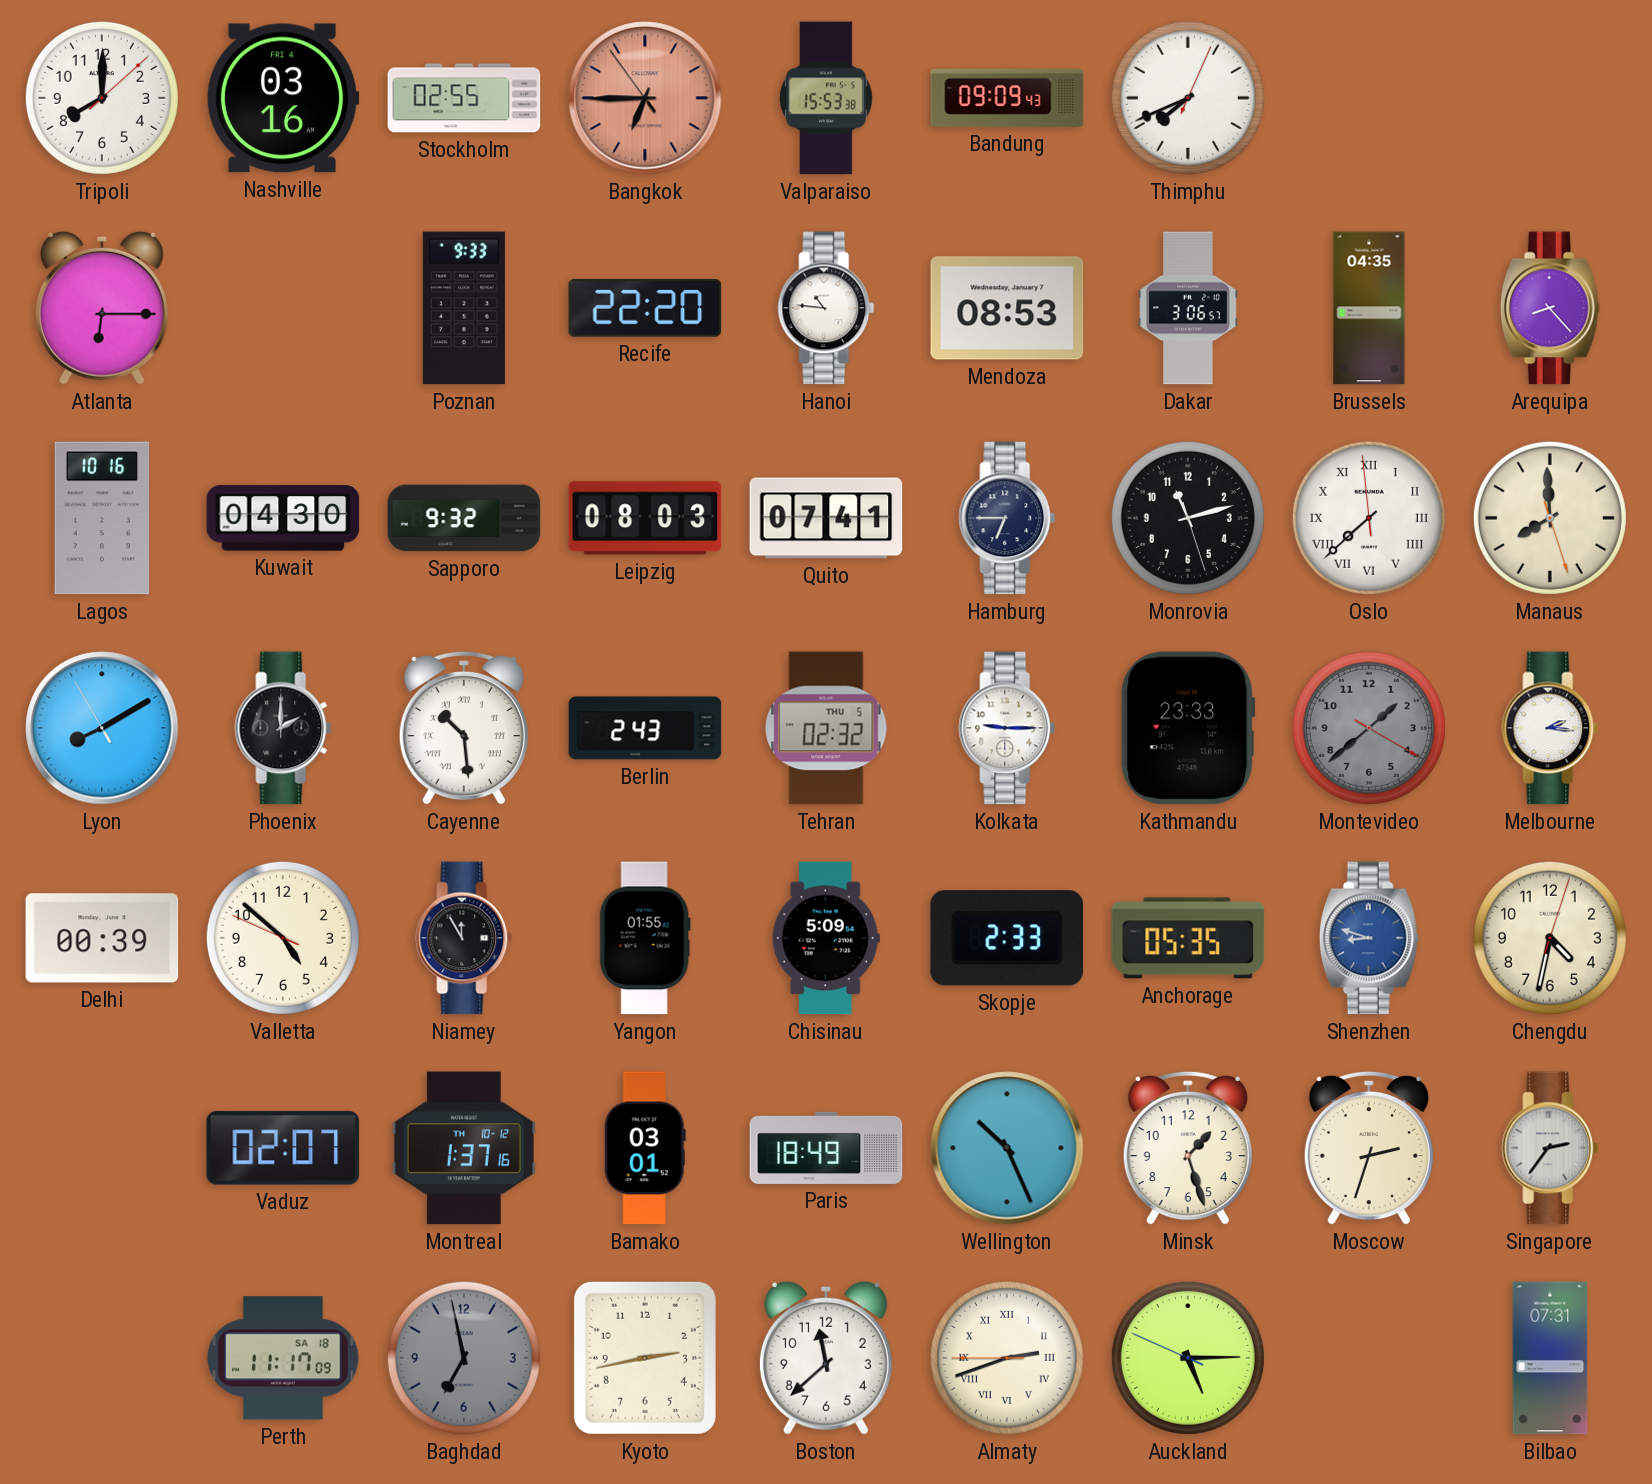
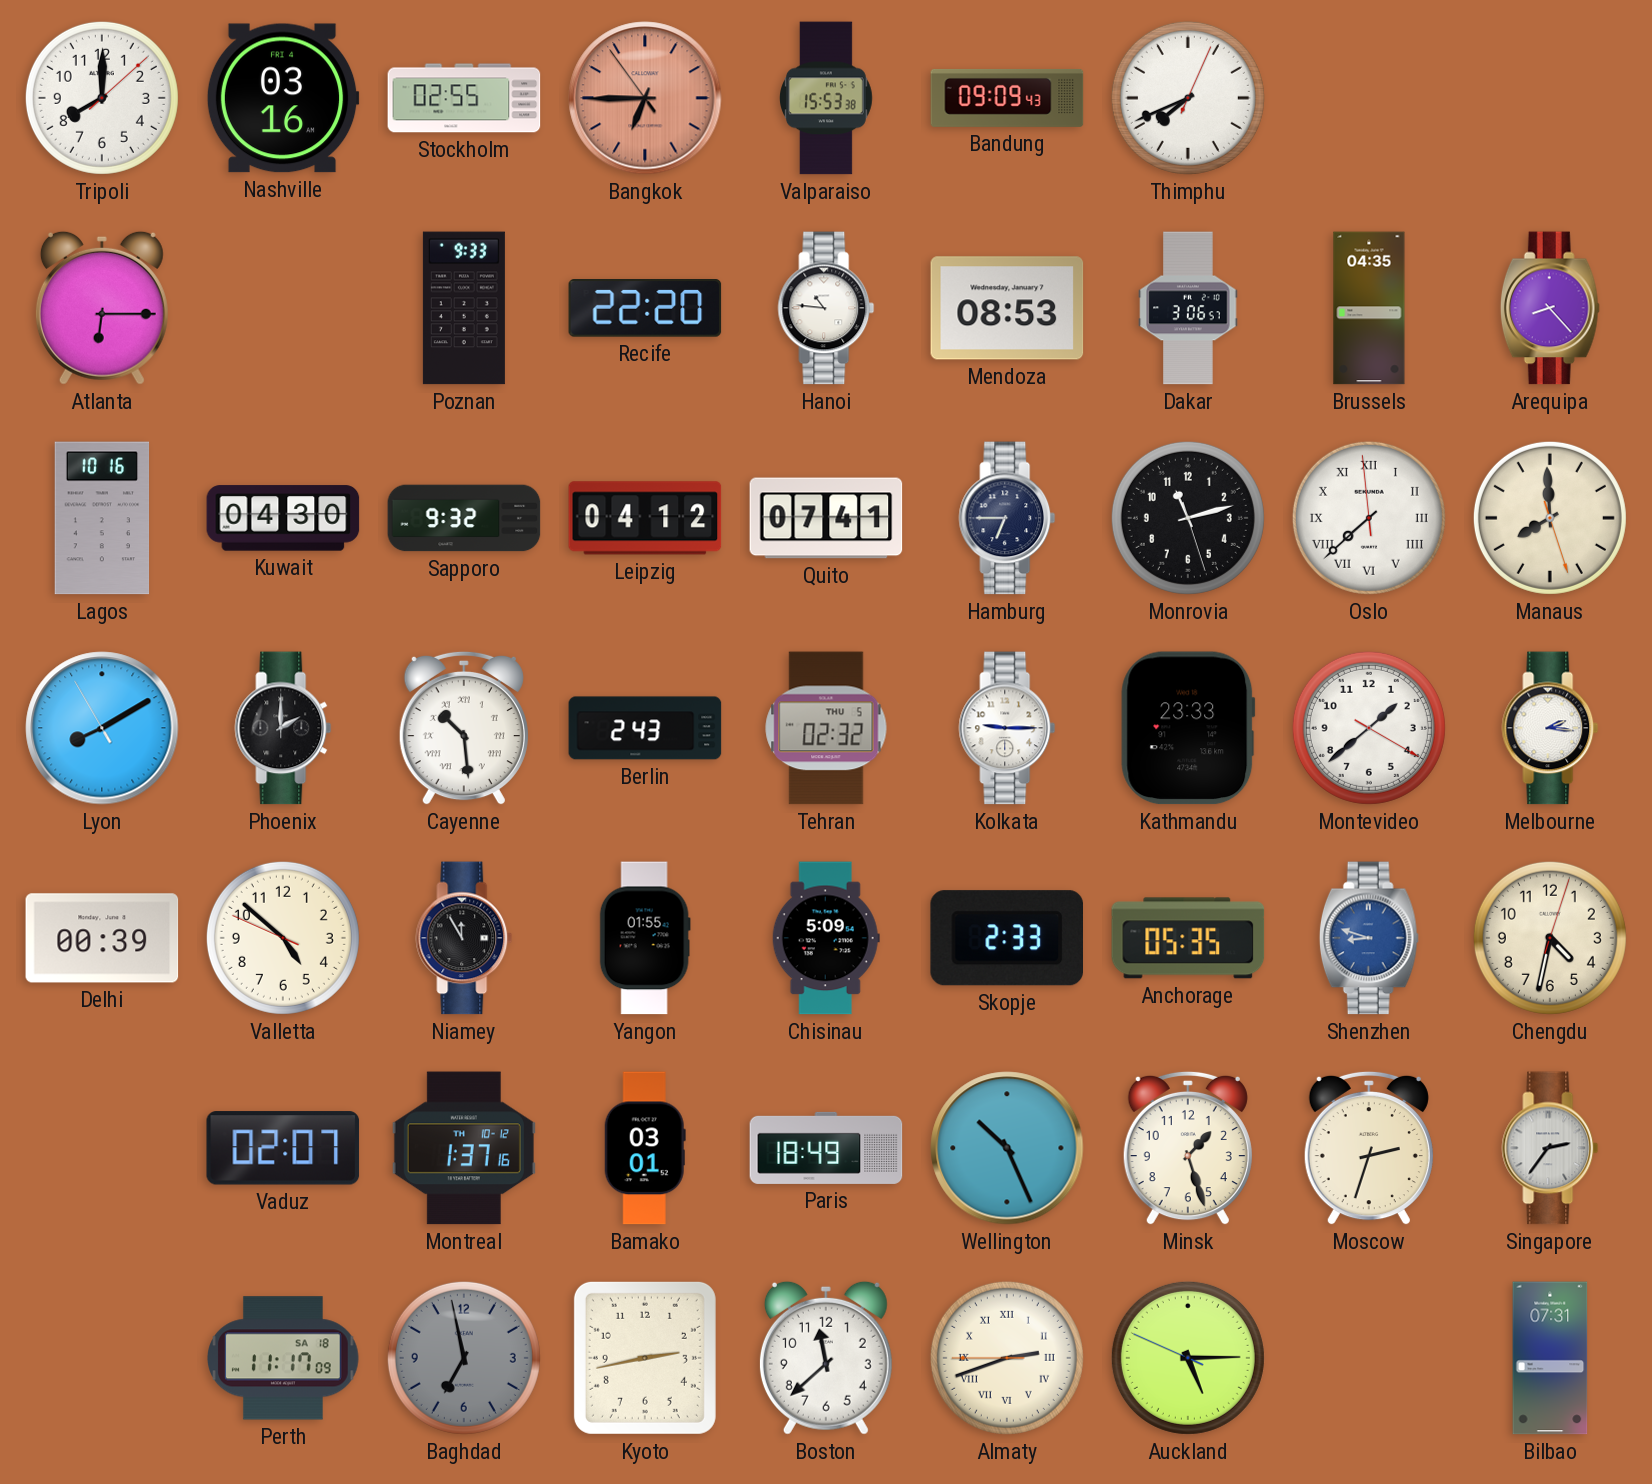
Leipzig: 08:03 -> 04:12
Montevideo dial: grey -> white
